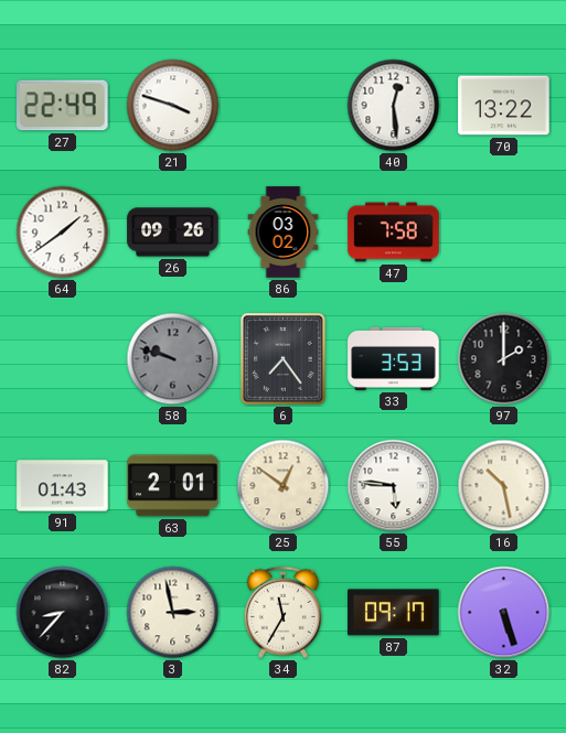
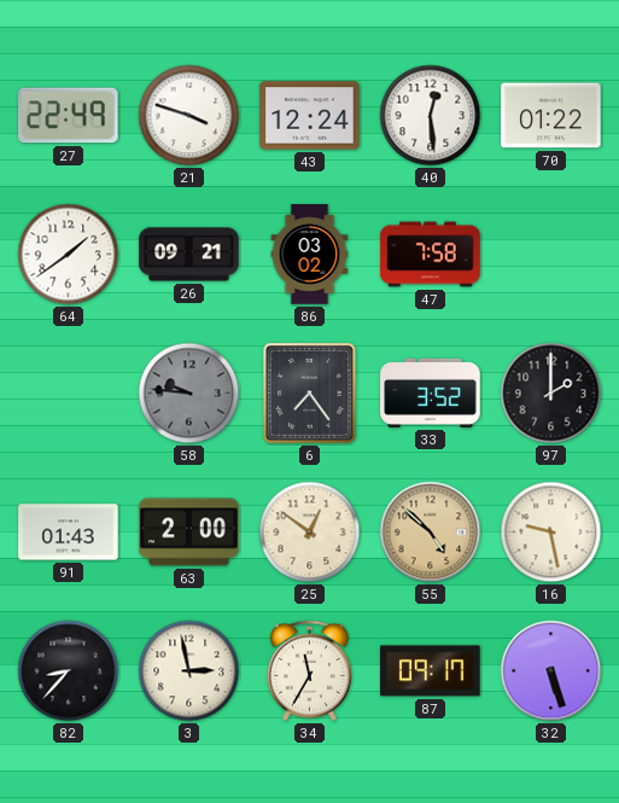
43: none -> 12:24
70: 13:22 -> 01:22
26: 09:26 -> 09:21
58: 9:48 -> 9:46
33: 3:53 -> 3:52
63: 2:01 -> 2:00
55: 5:46 -> 4:52
55 dial: white -> champagne
16: 10:28 -> 9:28
